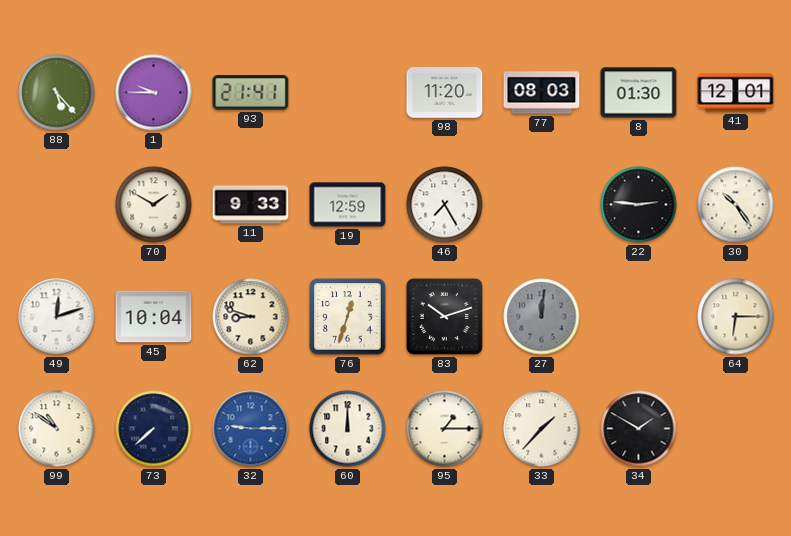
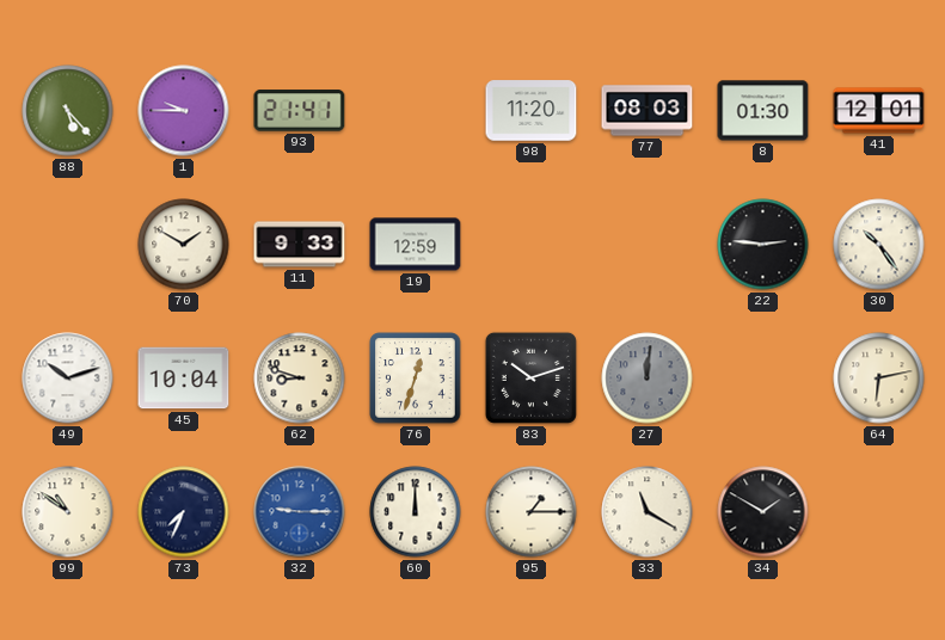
46: 7:25 -> none
49: 12:12 -> 10:12
64: 6:15 -> 6:13
73: 7:38 -> 7:34
33: 1:37 -> 11:20
